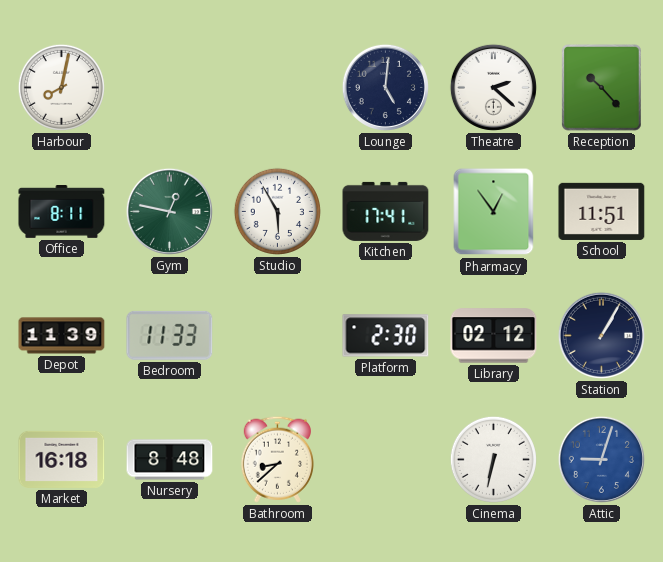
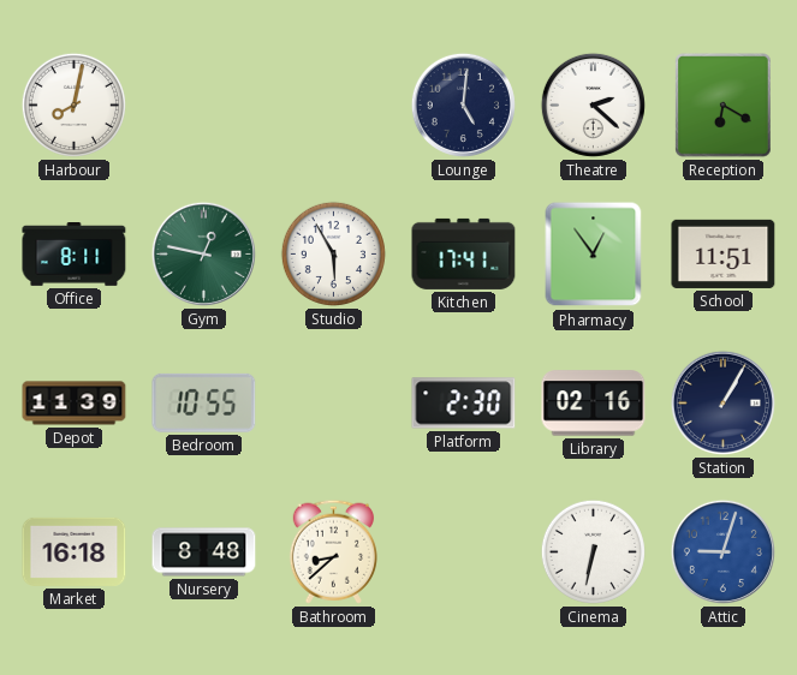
Reception: 10:23 -> 6:20
Bedroom: 11:33 -> 10:55
Library: 02:12 -> 02:16
